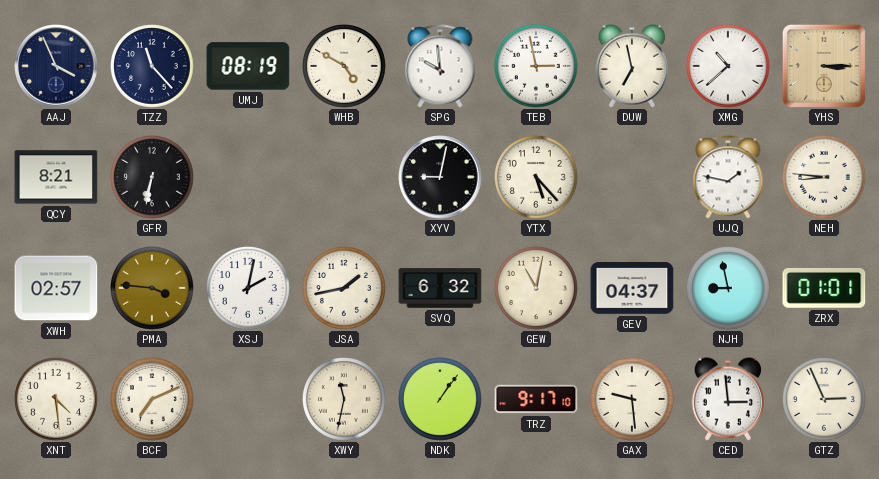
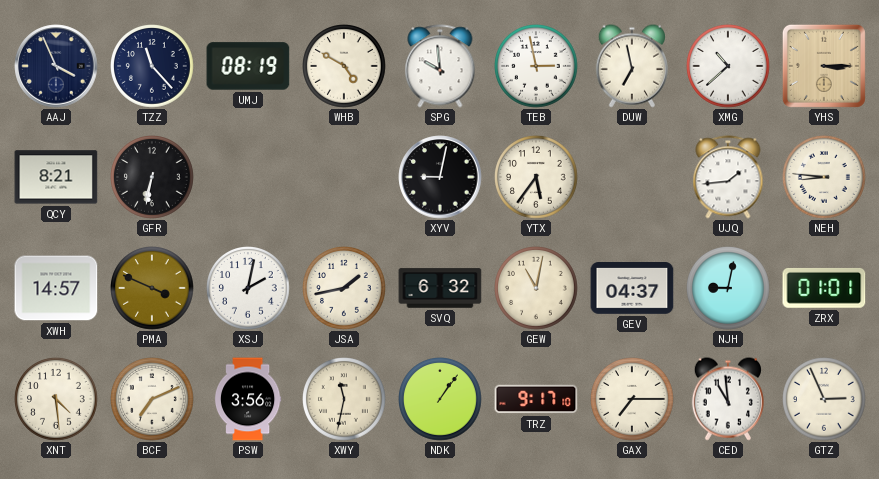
YTX: 5:23 -> 5:36
UJQ: 1:47 -> 1:44
XWH: 02:57 -> 14:57
PMA: 3:46 -> 3:49
NJH: 8:58 -> 9:02
PSW: none -> 3:56
GAX: 9:29 -> 7:15
CED: 2:59 -> 10:59
